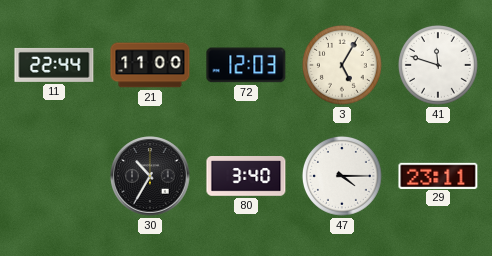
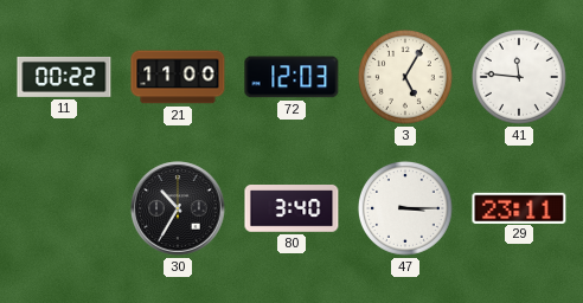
11: 22:44 -> 00:22
41: 11:48 -> 11:46
47: 4:15 -> 3:15
